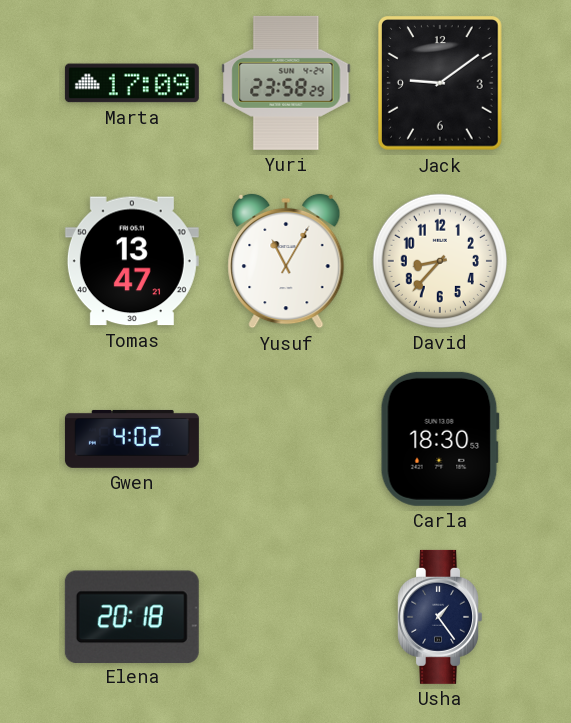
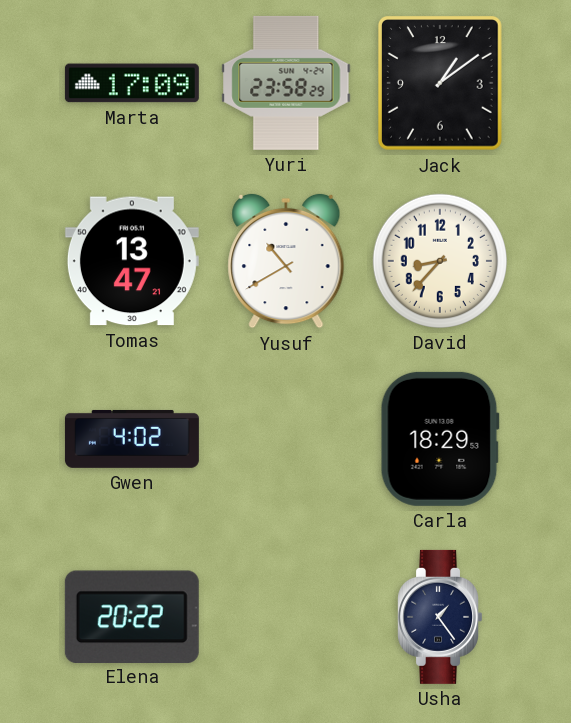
Jack: 9:09 -> 1:09
Yusuf: 11:05 -> 10:40
Carla: 18:30 -> 18:29
Elena: 20:18 -> 20:22
